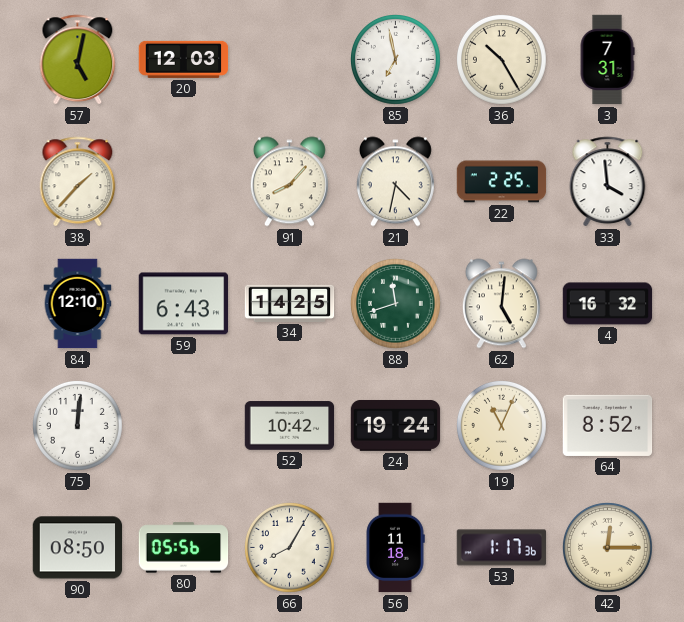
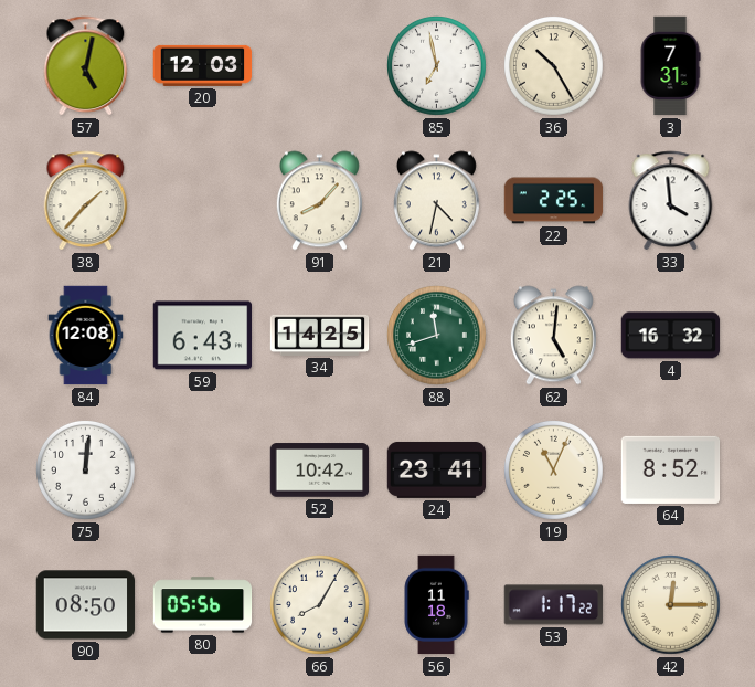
84: 12:10 -> 12:08
24: 19:24 -> 23:41
53: 1:17:36 -> 1:17:22
